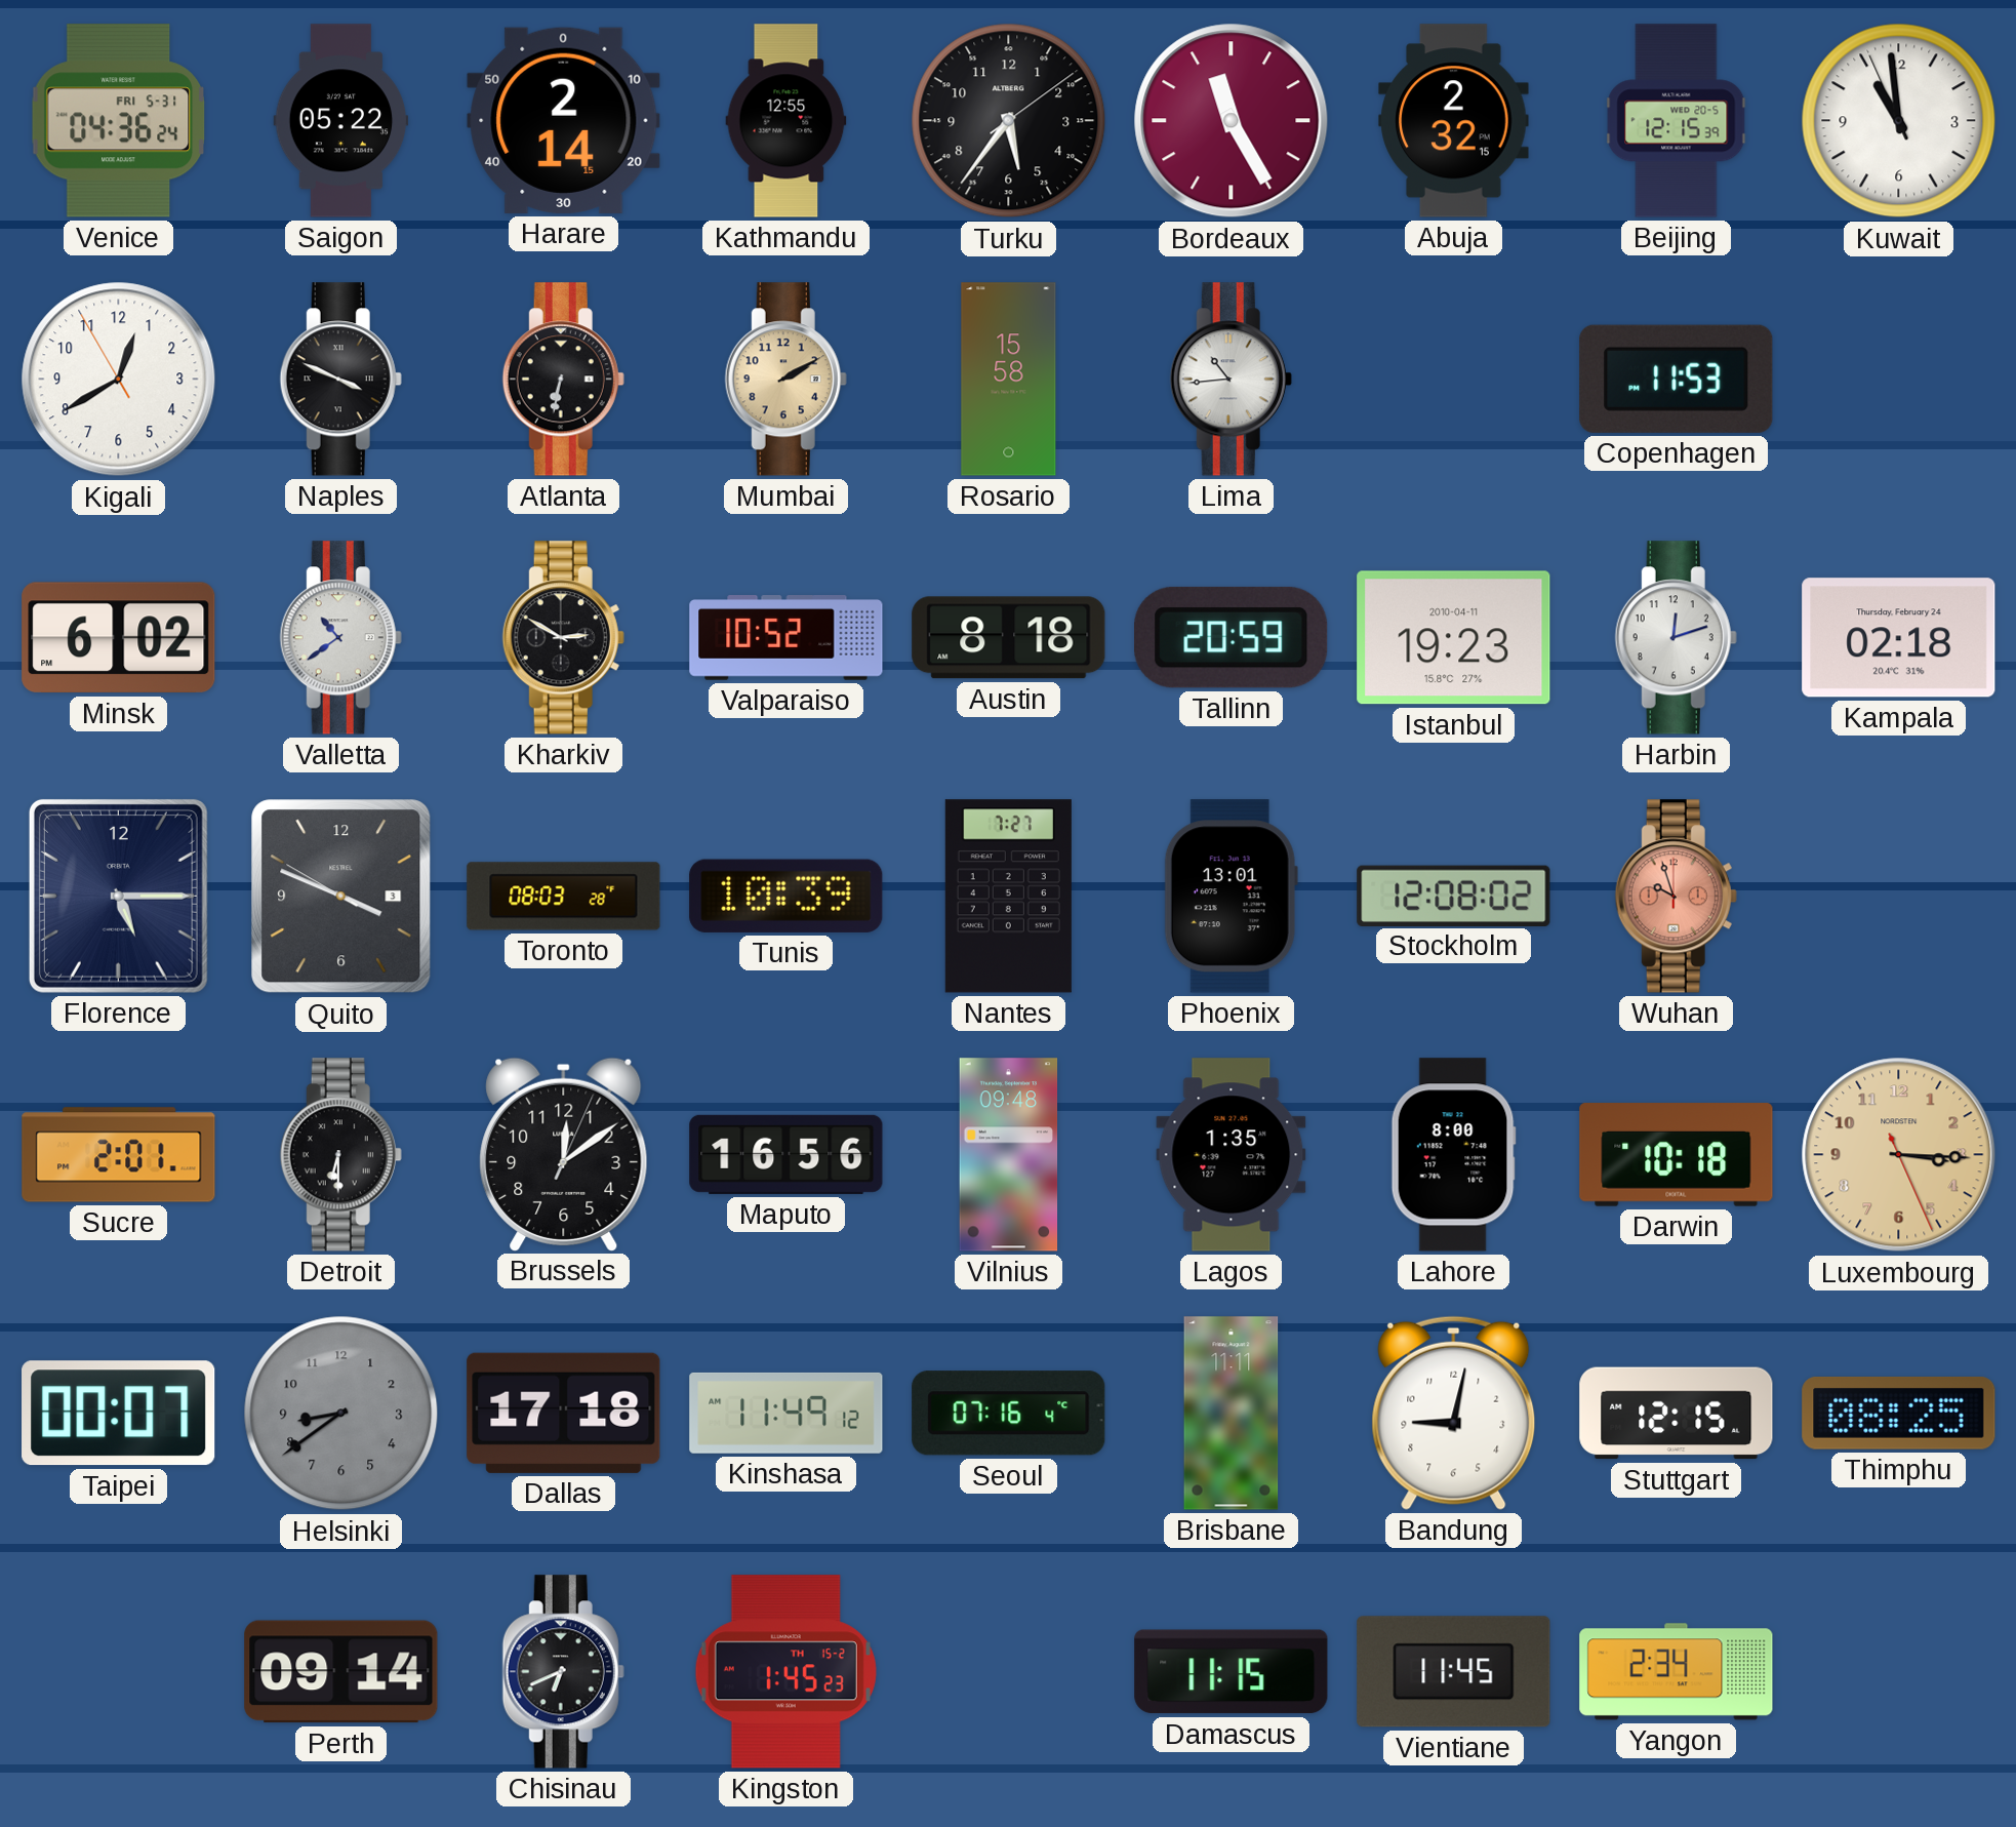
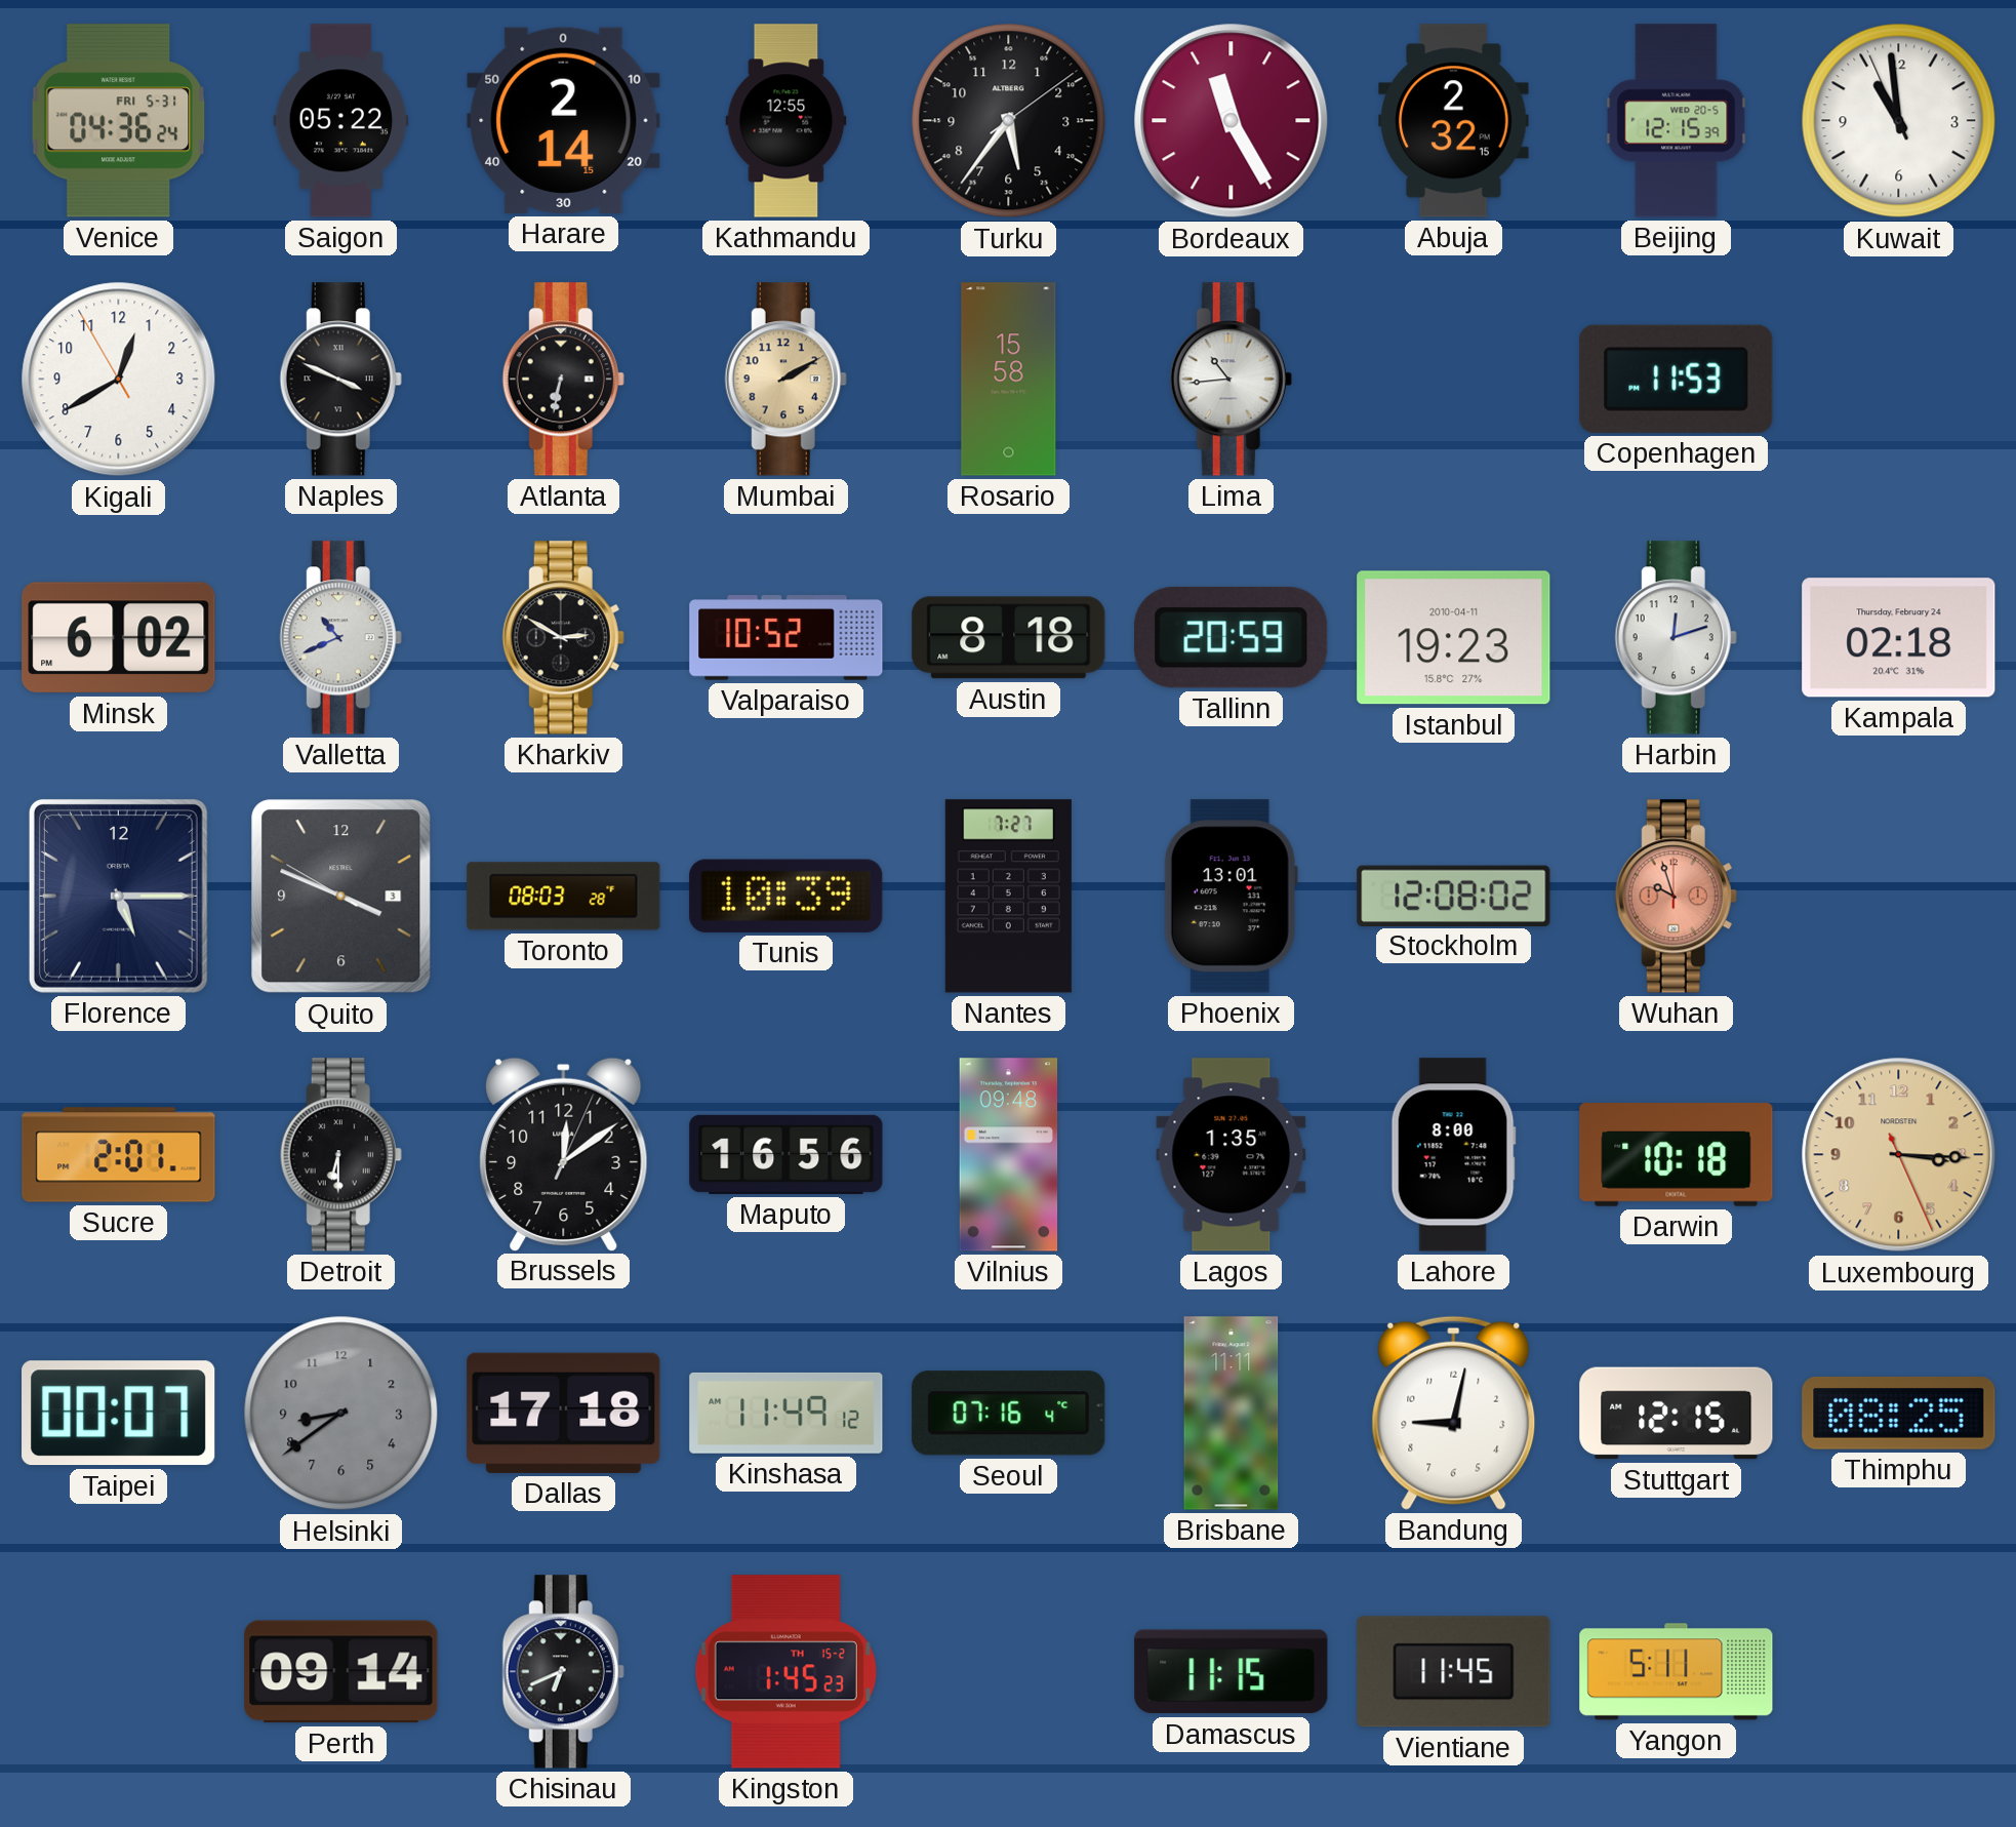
Valletta: 10:39 -> 10:41
Yangon: 2:34 -> 5:11
